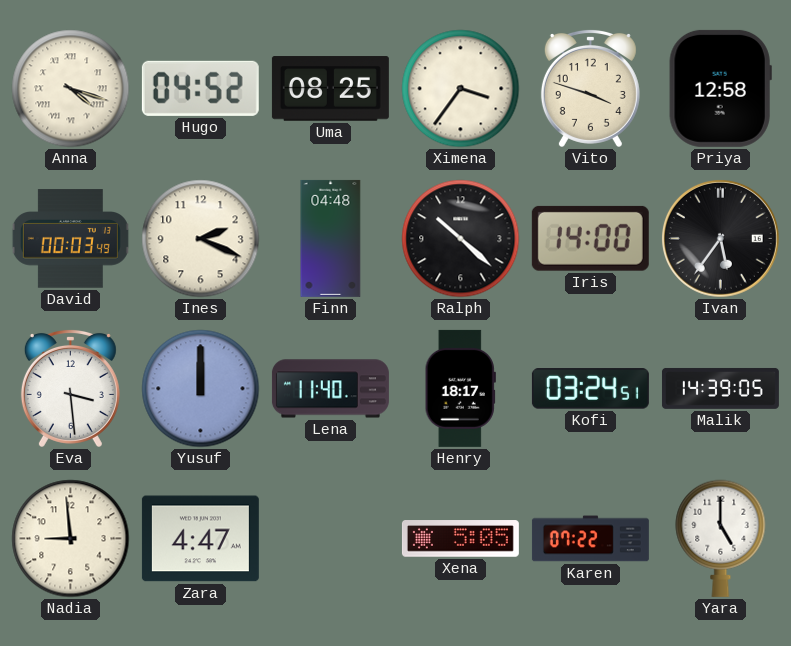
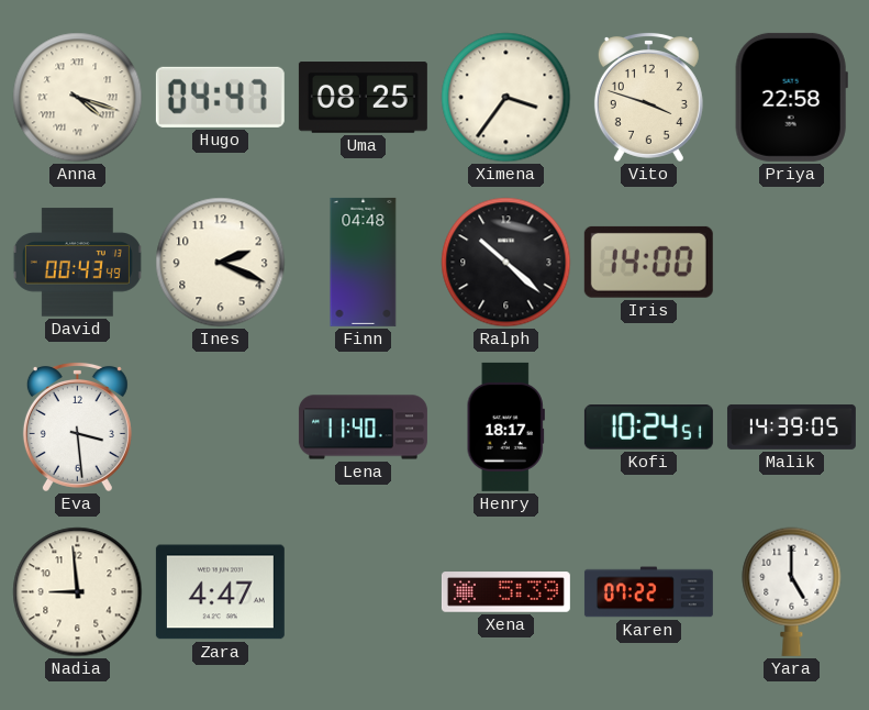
Hugo: 04:52 -> 04:47
Priya: 12:58 -> 22:58
David: 00:03 -> 00:43
Ivan: 5:36 -> none
Yusuf: 12:00 -> none
Kofi: 03:24 -> 10:24
Xena: 5:05 -> 5:39
